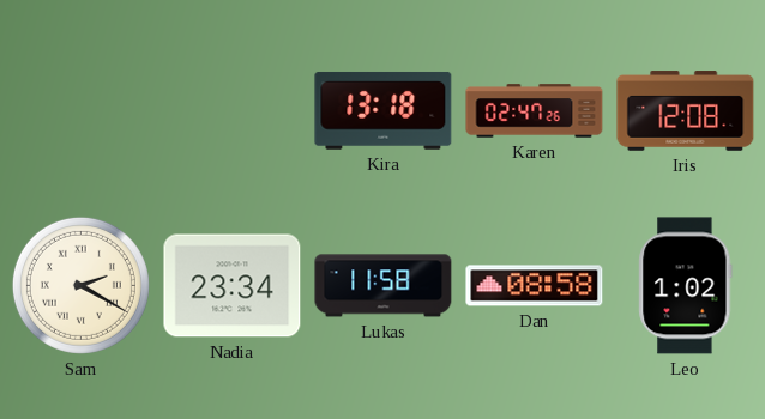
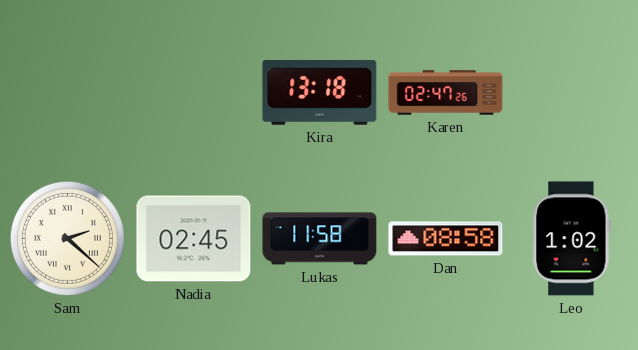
Iris: 12:08 -> none
Sam: 2:20 -> 2:22
Nadia: 23:34 -> 02:45
